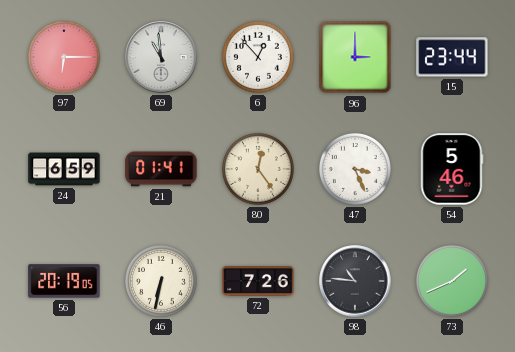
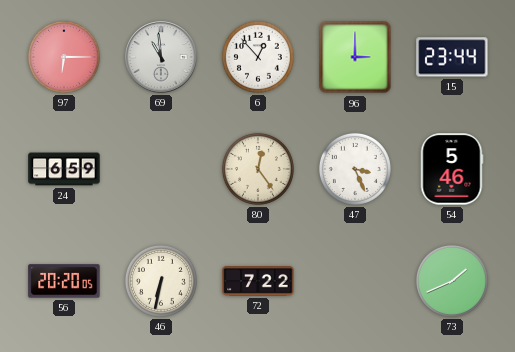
21: 01:41 -> none
56: 20:19 -> 20:20
72: 7:26 -> 7:22
98: 10:46 -> none
